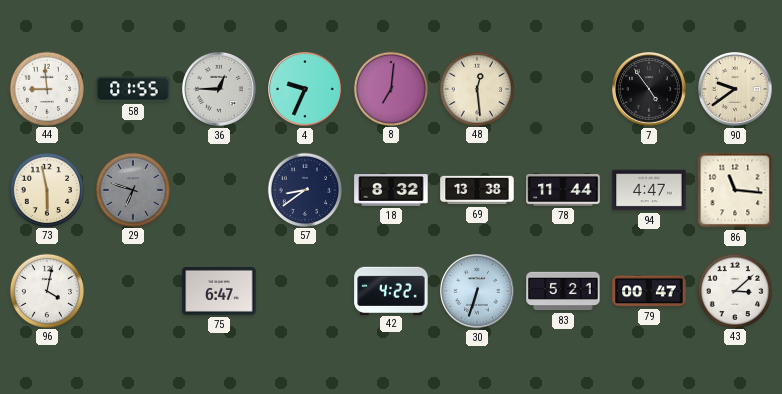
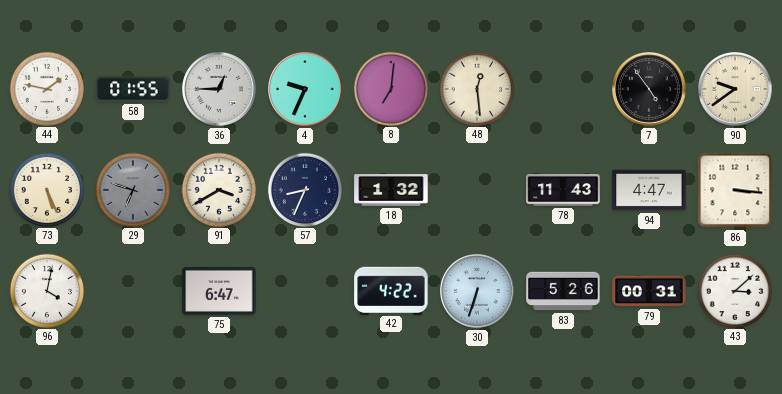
44: 8:59 -> 1:47
73: 5:58 -> 5:26
91: none -> 3:40
57: 8:39 -> 8:34
18: 8:32 -> 1:32
69: 13:38 -> none
78: 11:44 -> 11:43
86: 11:16 -> 3:16
83: 5:21 -> 5:26
79: 00:47 -> 00:31
